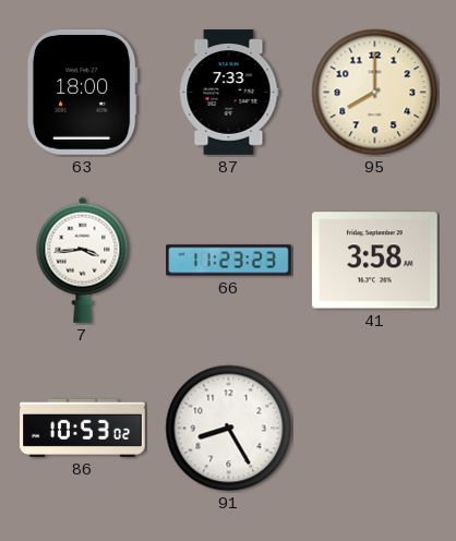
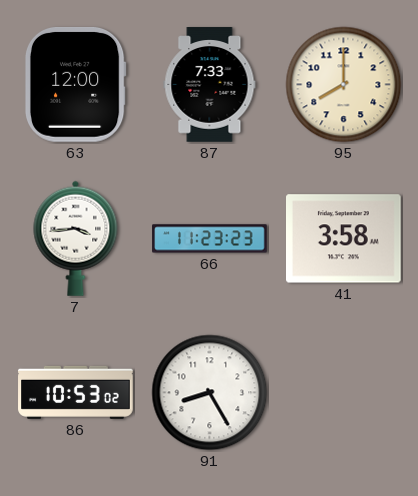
63: 18:00 -> 12:00
